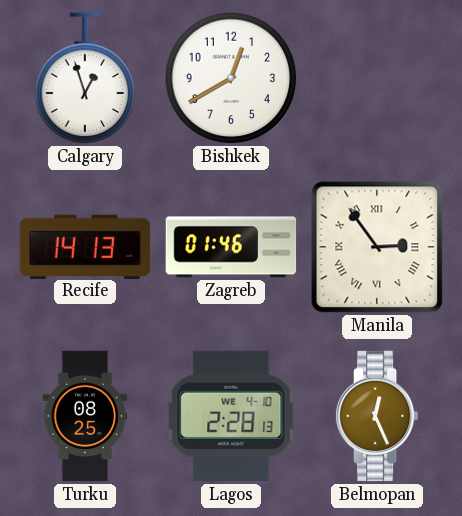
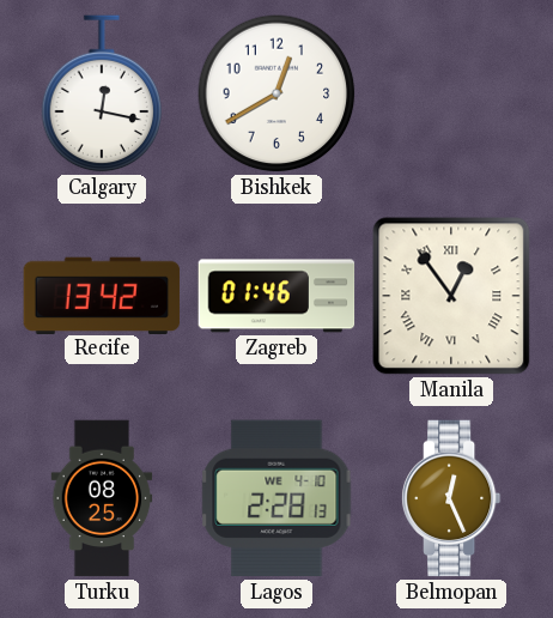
Calgary: 12:57 -> 12:17
Recife: 14:13 -> 13:42
Manila: 2:54 -> 12:54
